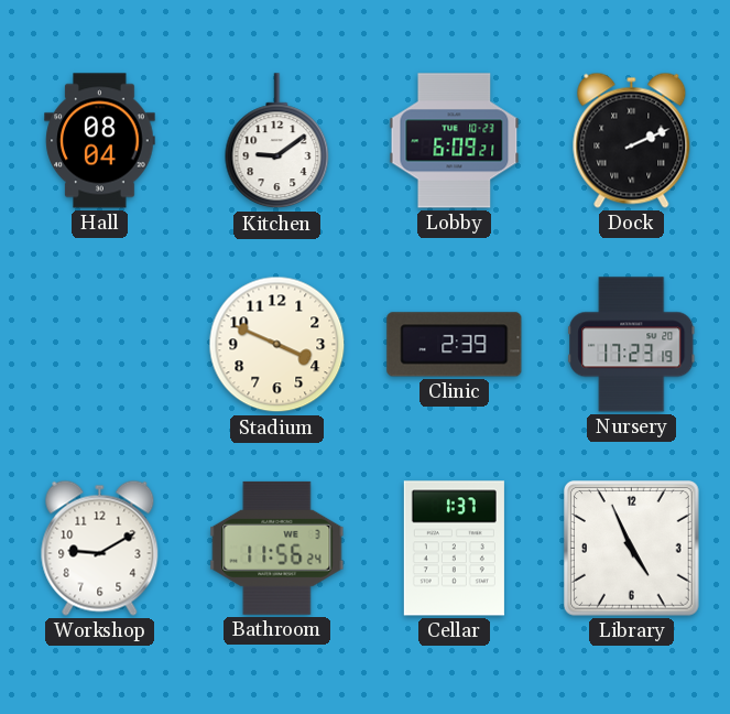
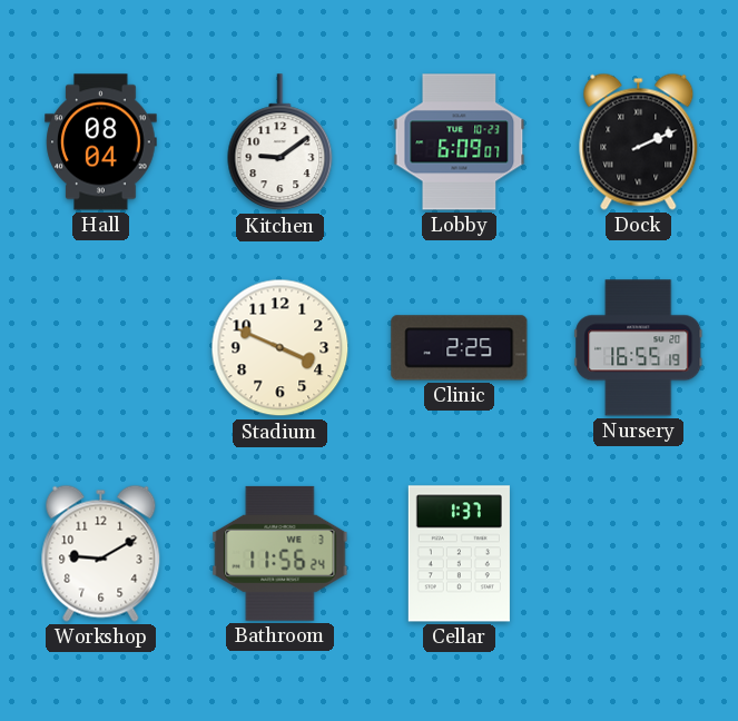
Lobby: 6:09:21 -> 6:09:07
Clinic: 2:39 -> 2:25
Nursery: 17:23 -> 16:55
Library: 4:56 -> none
